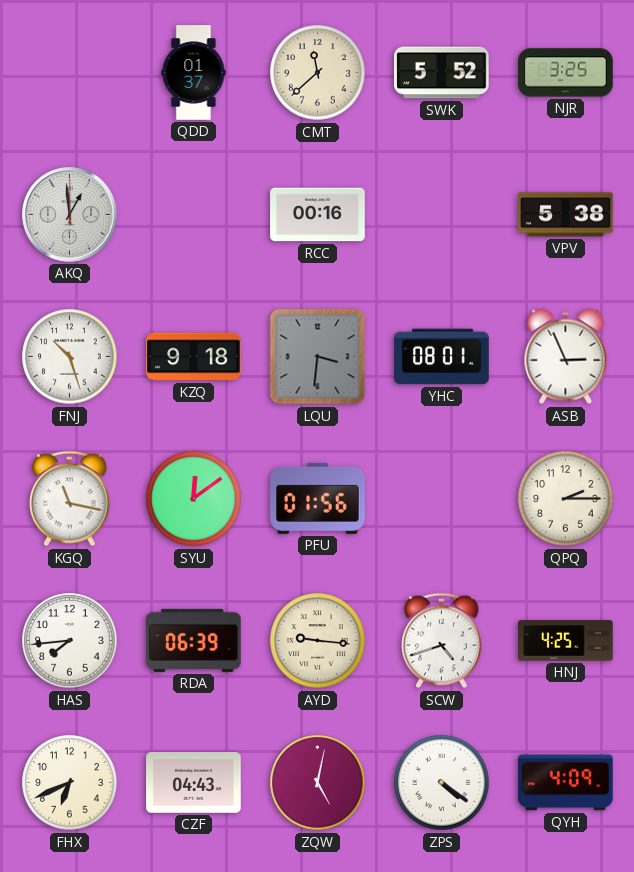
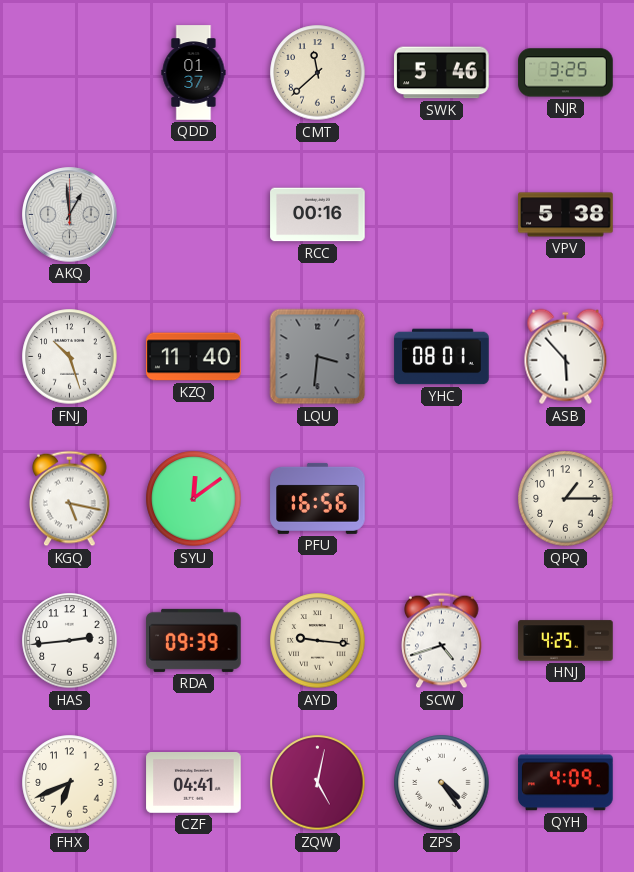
SWK: 5:52 -> 5:46
KZQ: 9:18 -> 11:40
ASB: 2:56 -> 5:53
KGQ: 11:17 -> 5:17
PFU: 01:56 -> 16:56
QPQ: 2:15 -> 1:15
HAS: 7:44 -> 2:44
RDA: 06:39 -> 09:39
CZF: 04:43 -> 04:41
ZPS: 4:21 -> 4:24
